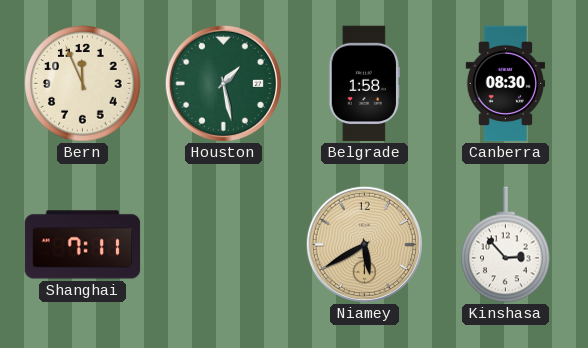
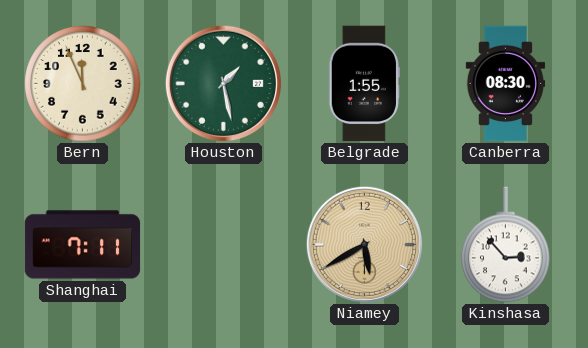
Belgrade: 1:58 -> 1:55
